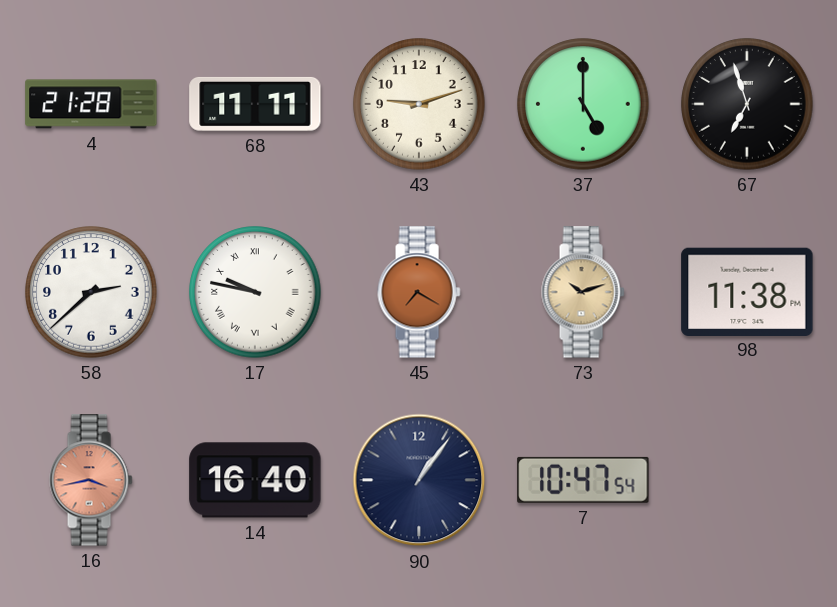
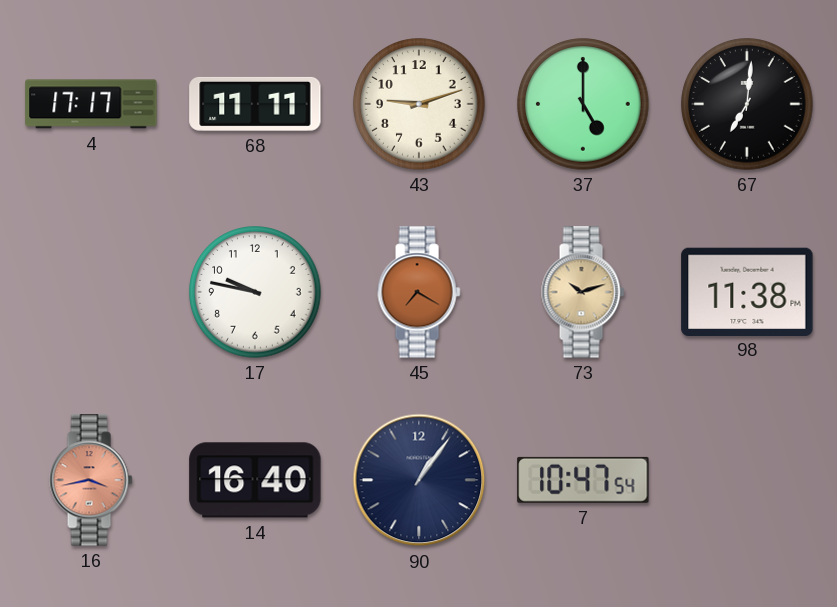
4: 21:28 -> 17:17
67: 6:57 -> 7:01
58: 2:38 -> none
17 numerals: Roman -> Arabic
